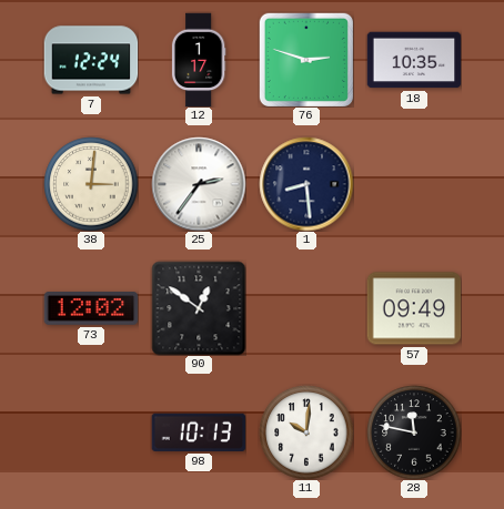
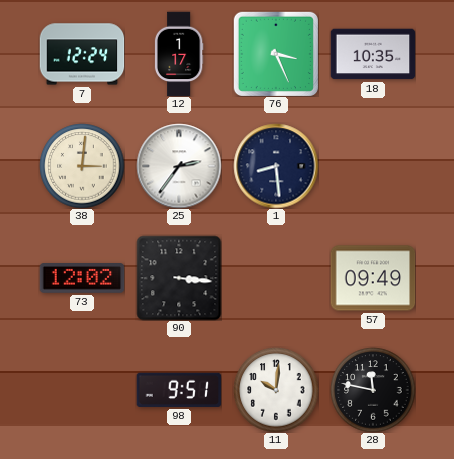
76: 2:48 -> 3:26
90: 12:51 -> 3:16
98: 10:13 -> 9:51
